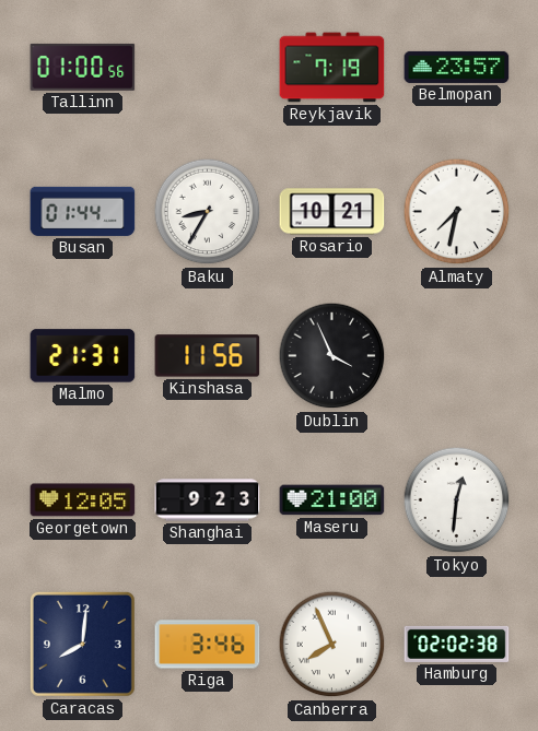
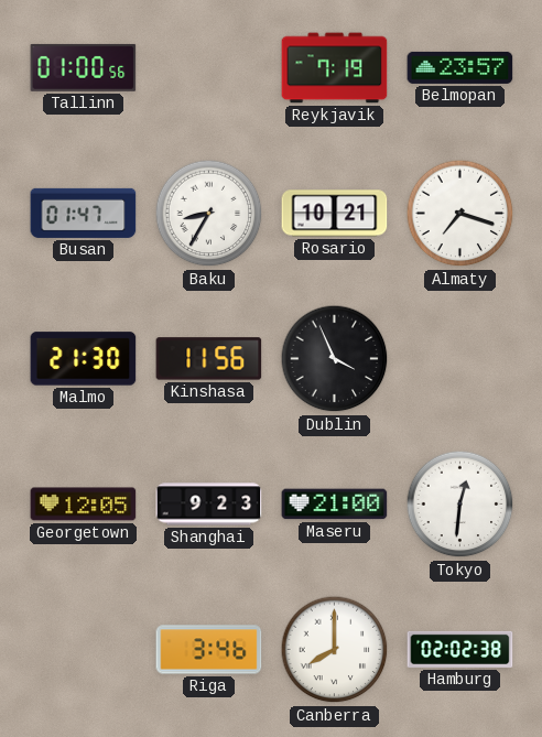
Busan: 01:44 -> 01:47
Almaty: 7:32 -> 7:18
Malmo: 21:31 -> 21:30
Caracas: 8:01 -> none
Canberra: 7:56 -> 8:00
